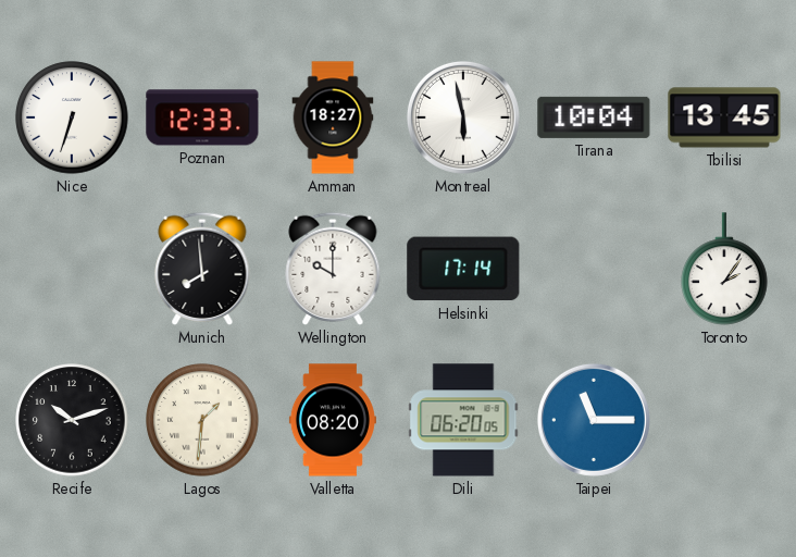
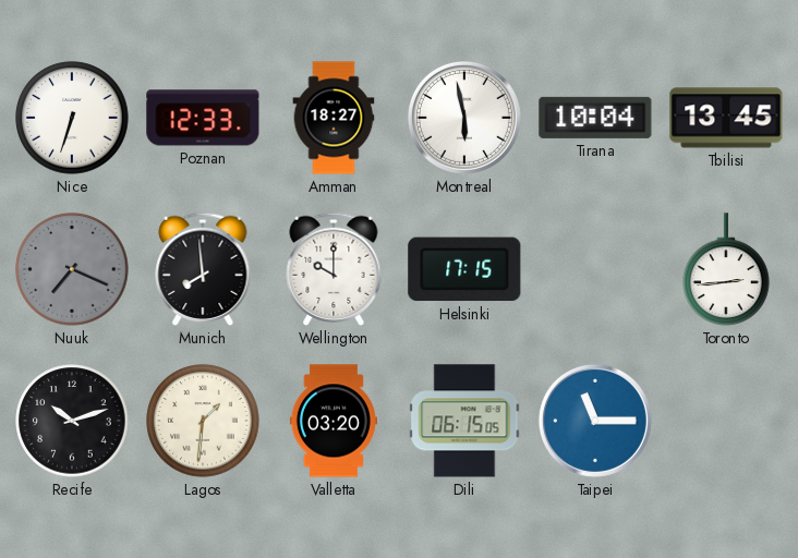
Nuuk: none -> 7:19
Helsinki: 17:14 -> 17:15
Toronto: 2:06 -> 2:44
Valletta: 08:20 -> 03:20
Dili: 06:20 -> 06:15
